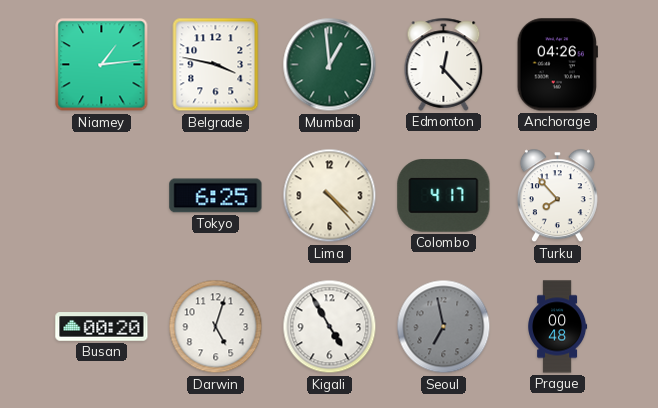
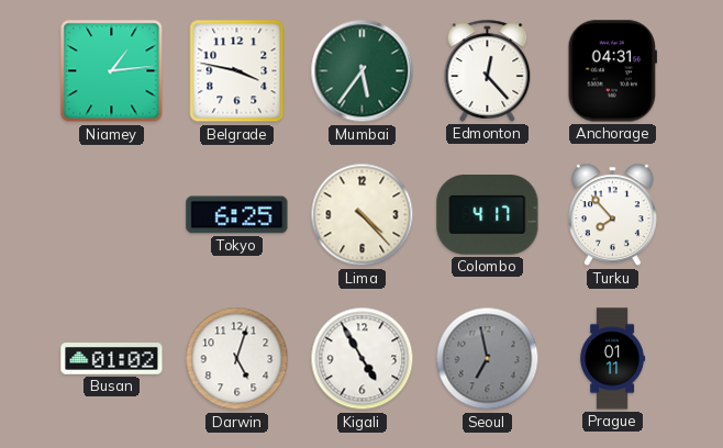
Mumbai: 12:59 -> 5:36
Anchorage: 04:26 -> 04:31
Busan: 00:20 -> 01:02
Prague: 00:48 -> 01:11
